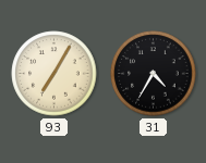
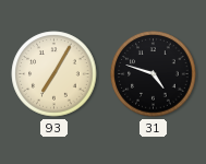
31: 4:35 -> 4:48
